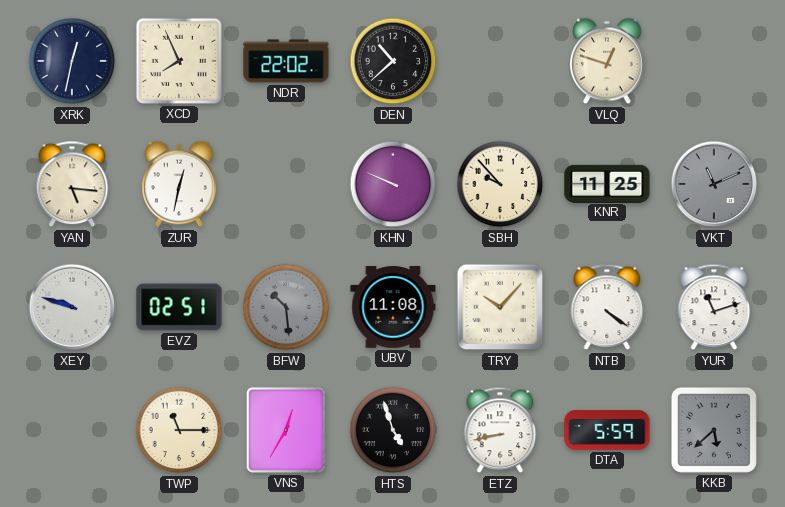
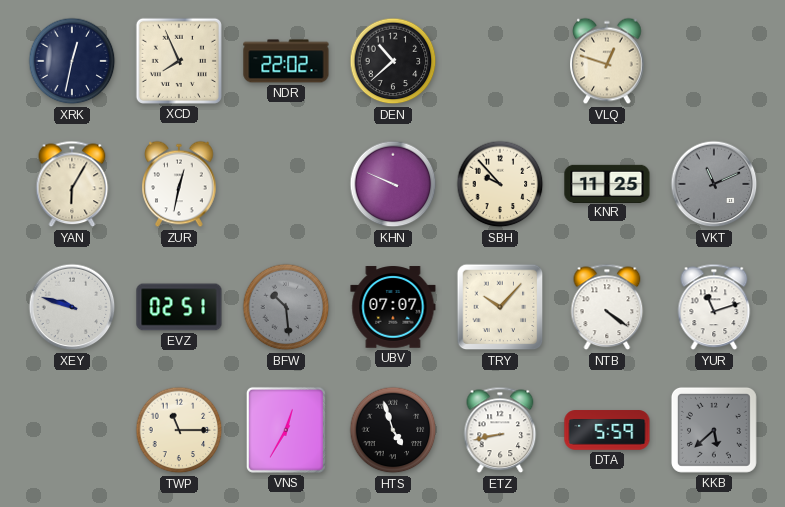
YAN: 5:16 -> 6:05
UBV: 11:08 -> 07:07
